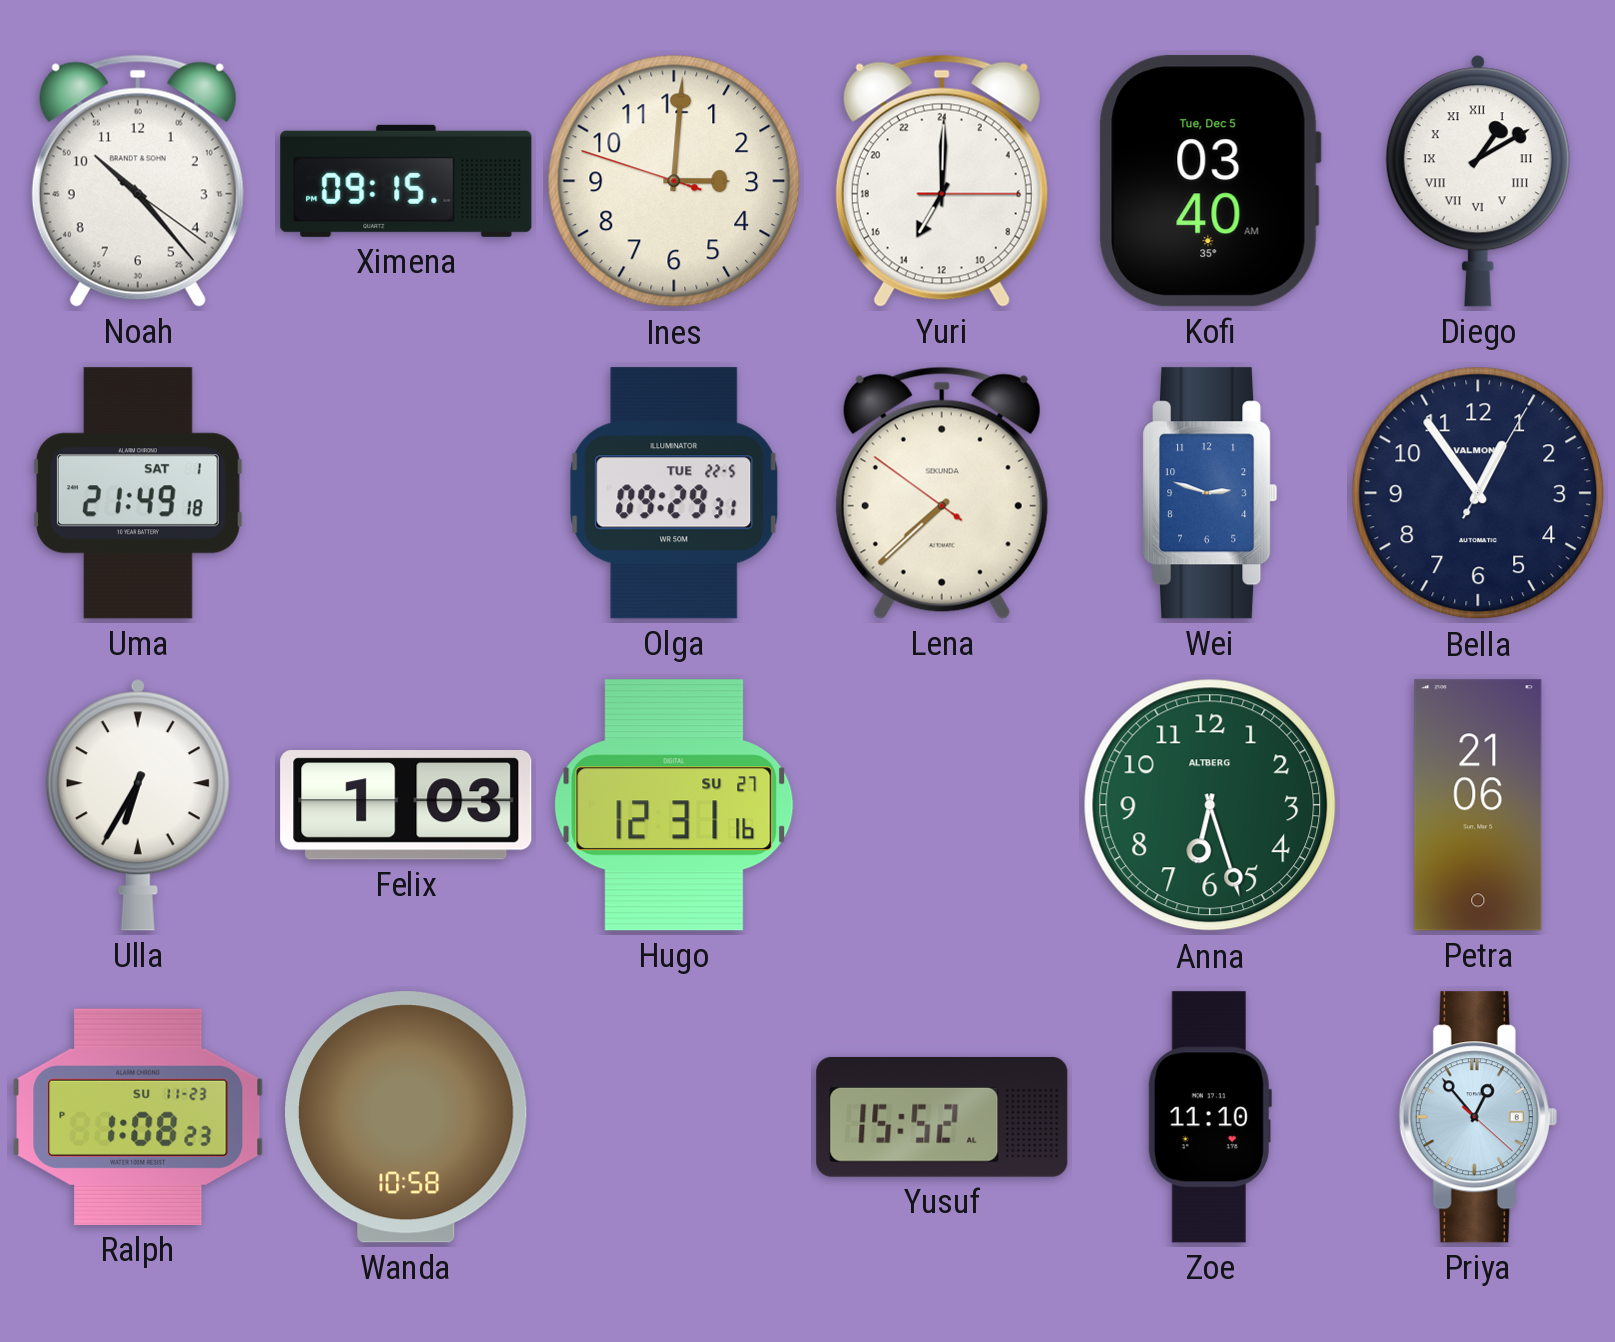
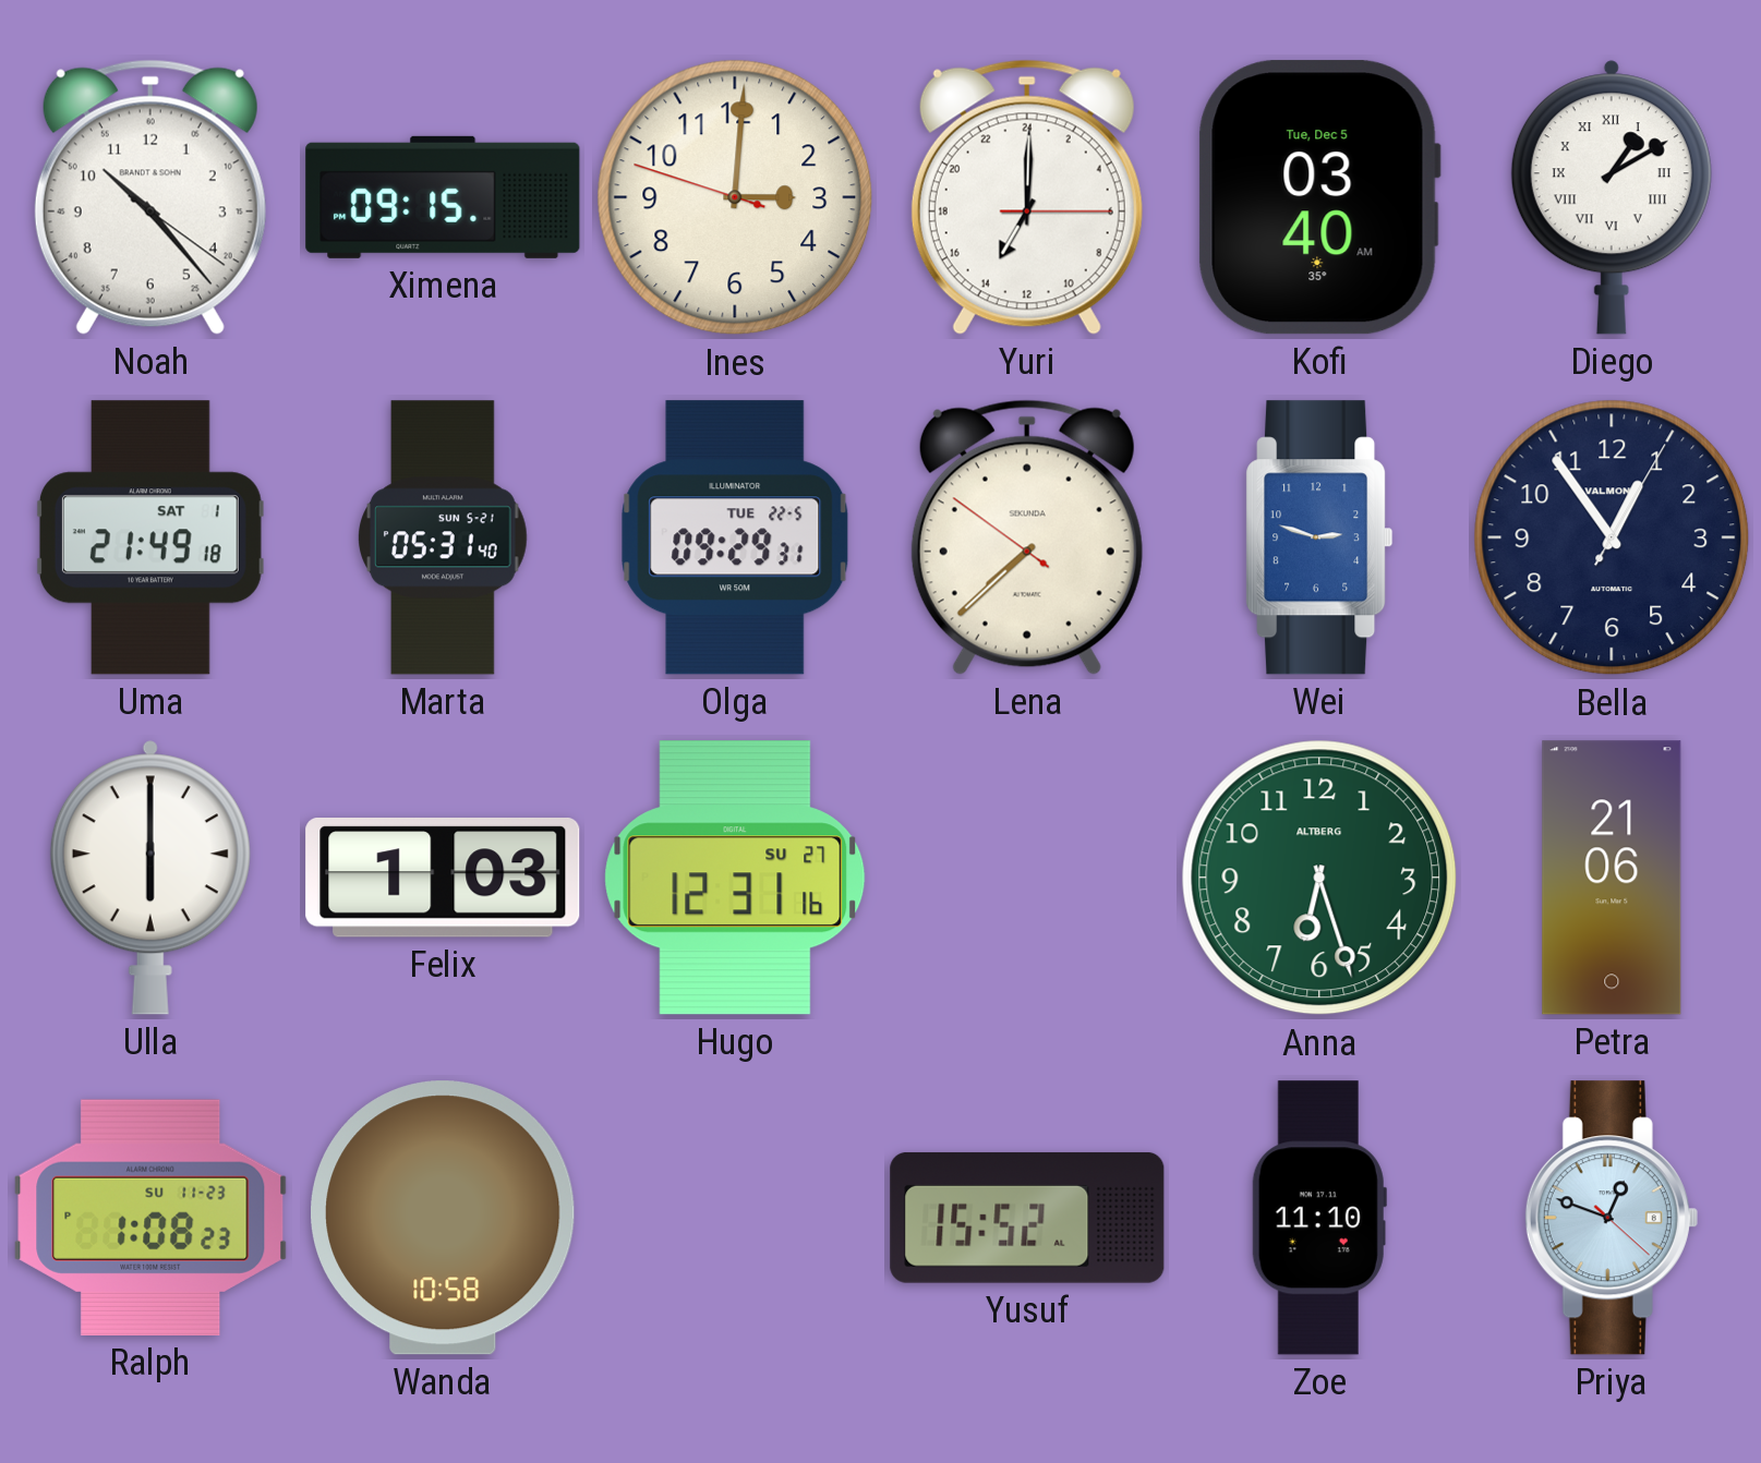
Marta: none -> 05:31
Ulla: 6:35 -> 6:00
Priya: 12:53 -> 12:48
